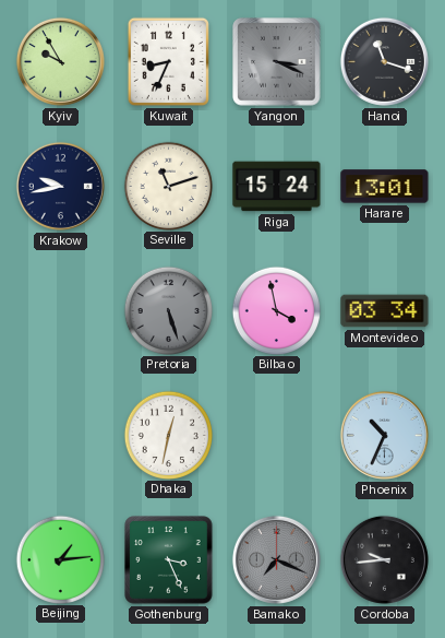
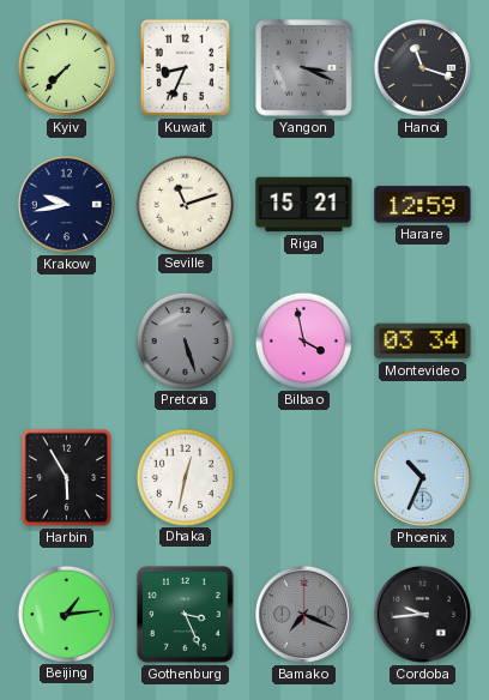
Kyiv: 9:55 -> 7:37
Riga: 15:24 -> 15:21
Harare: 13:01 -> 12:59
Harbin: none -> 5:55
